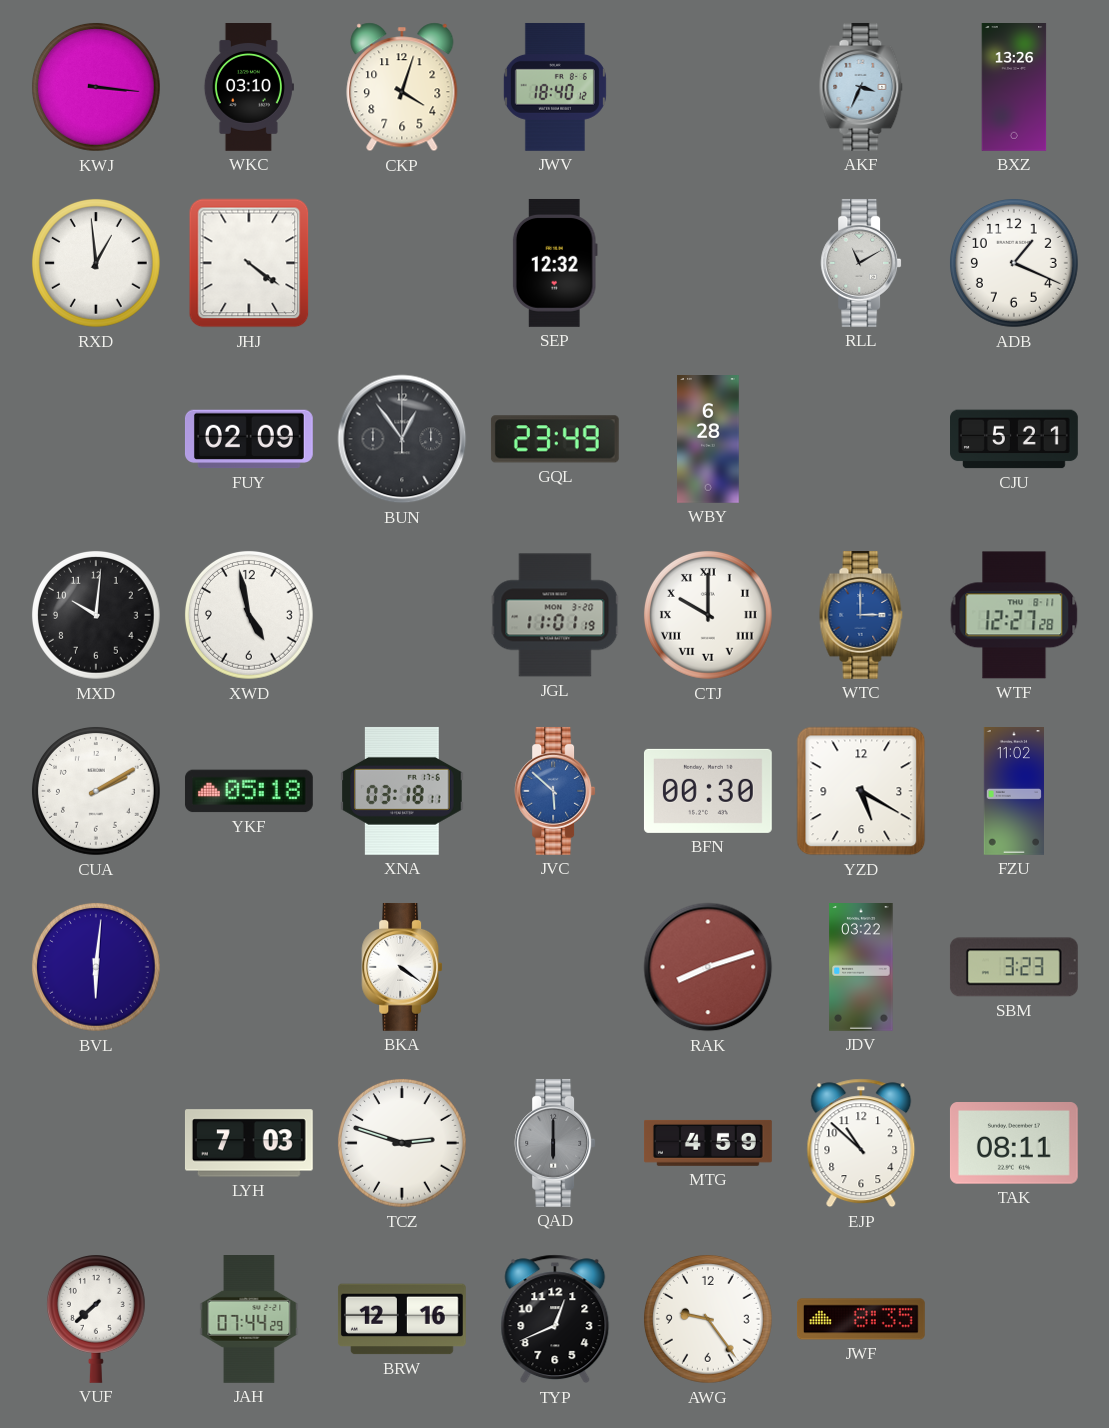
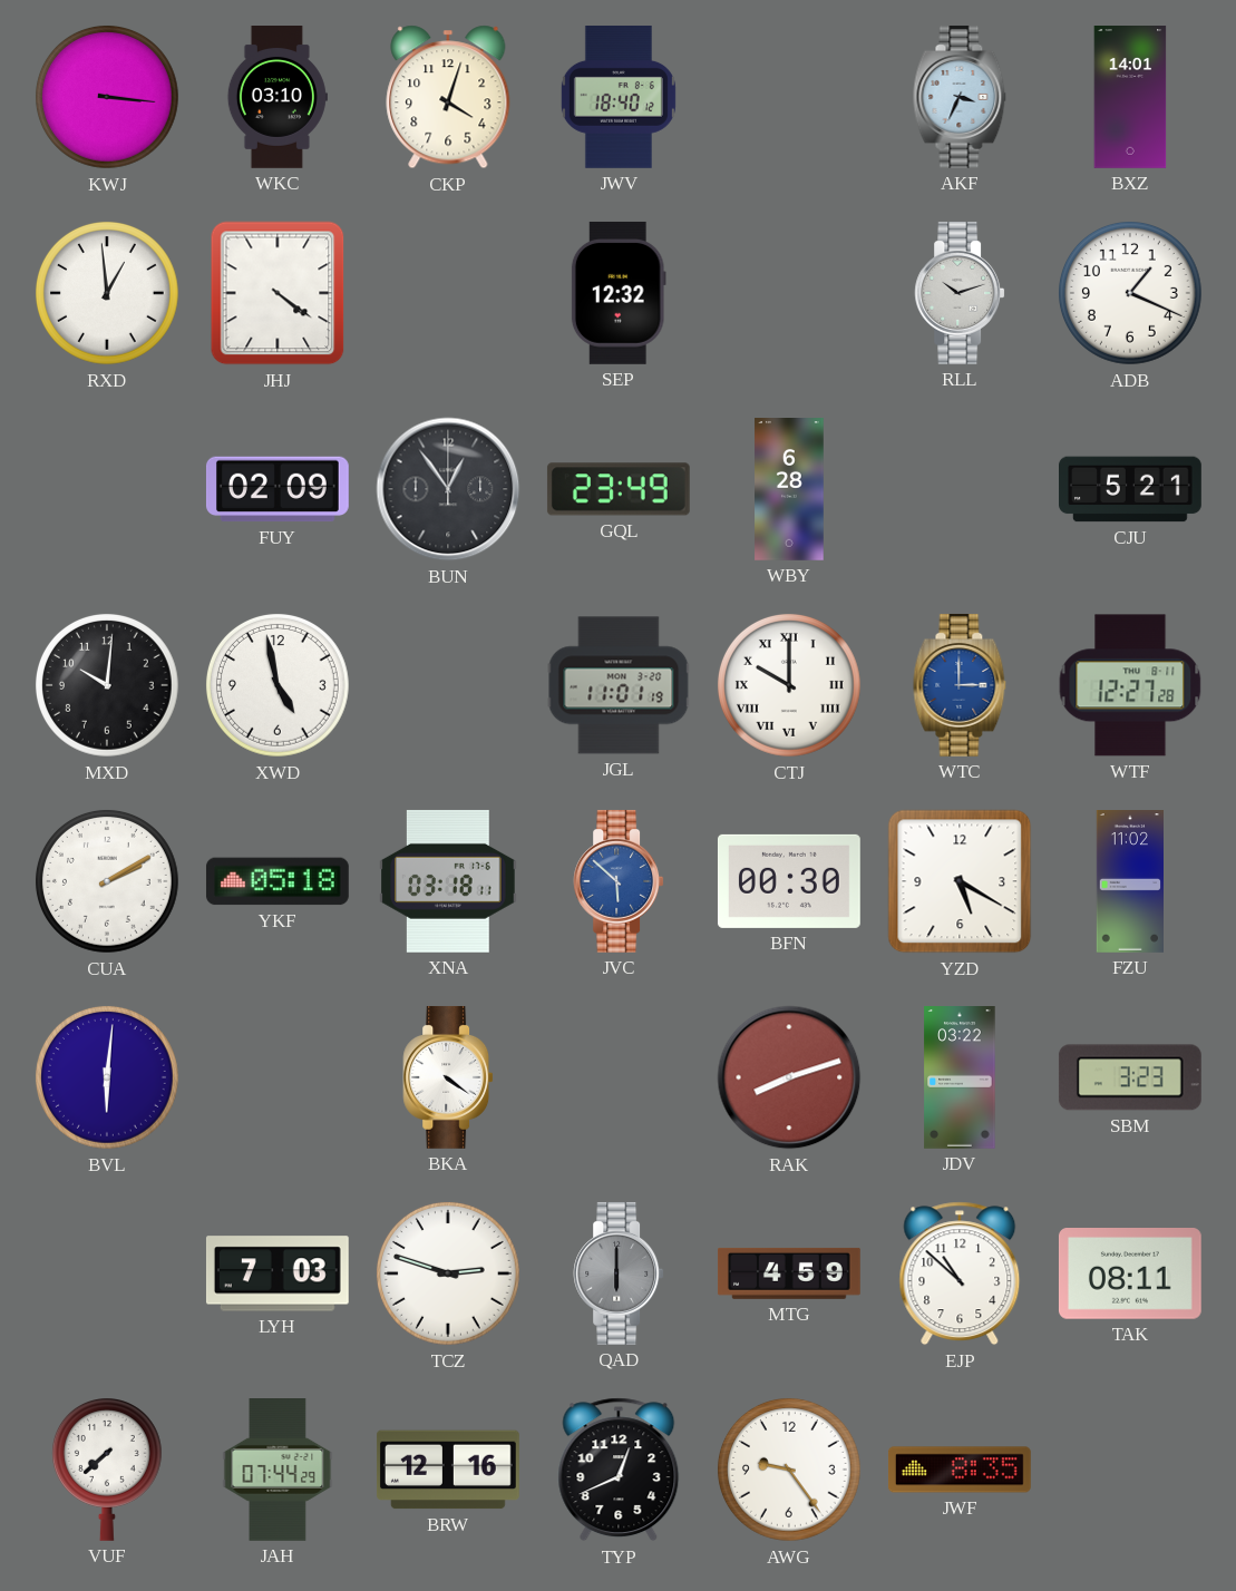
BXZ: 13:26 -> 14:01
RLL: 11:10 -> 10:12
